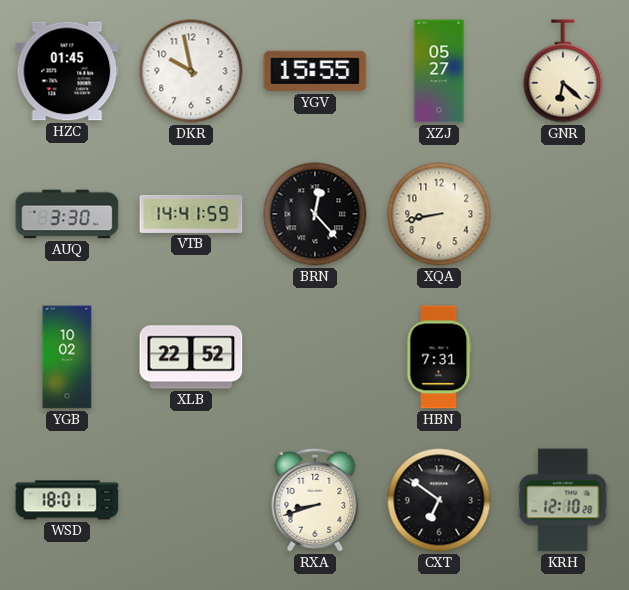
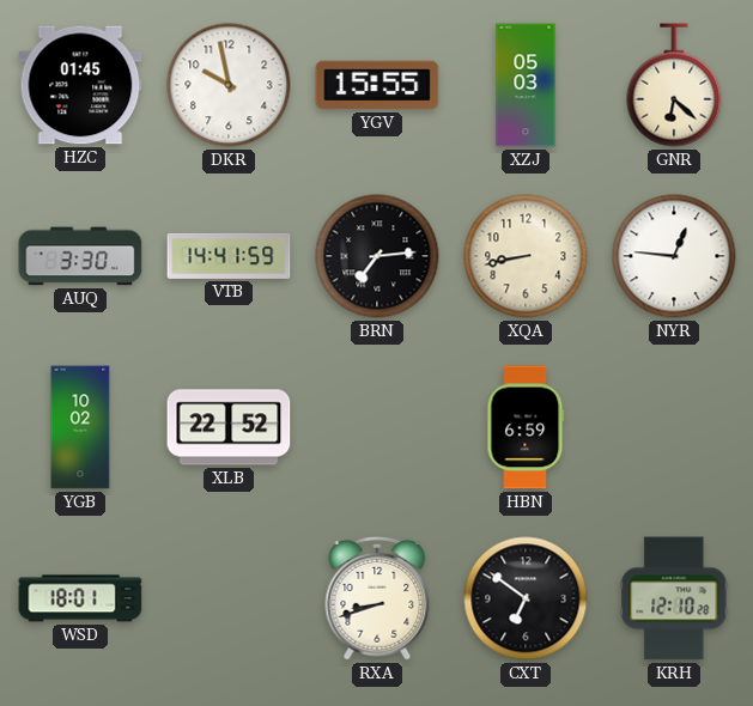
XZJ: 05:27 -> 05:03
BRN: 12:23 -> 7:14
NYR: none -> 12:46
HBN: 7:31 -> 6:59
